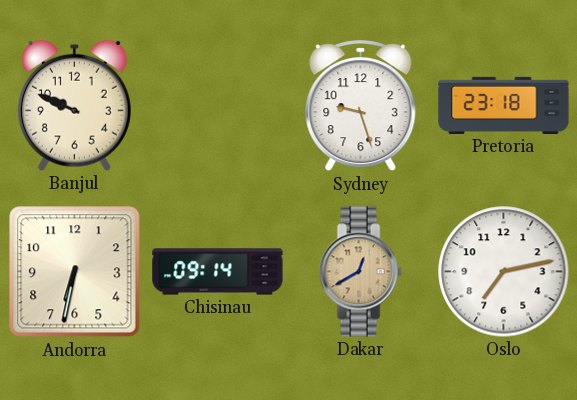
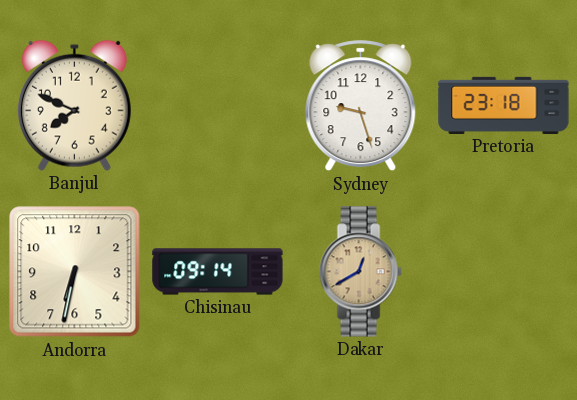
Banjul: 9:49 -> 7:49
Oslo: 7:13 -> none
